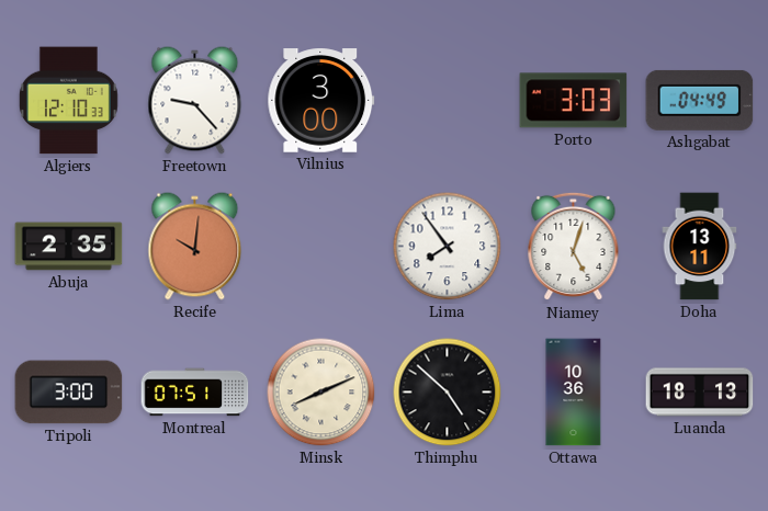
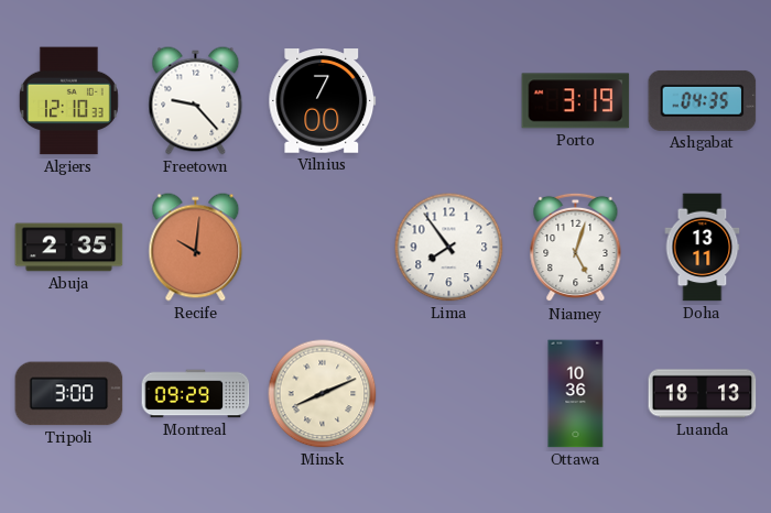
Vilnius: 3:00 -> 7:00
Porto: 3:03 -> 3:19
Ashgabat: 04:49 -> 04:35
Montreal: 07:51 -> 09:29
Thimphu: 4:52 -> none
